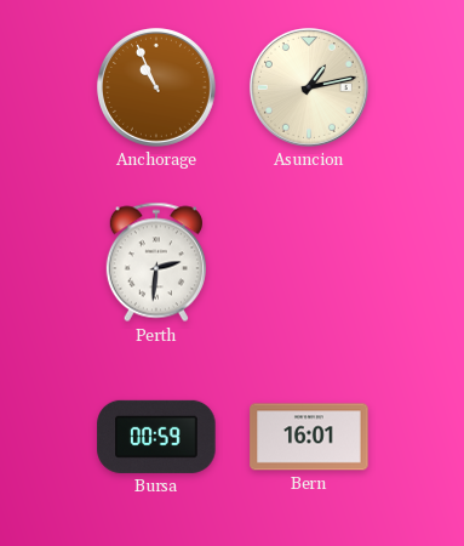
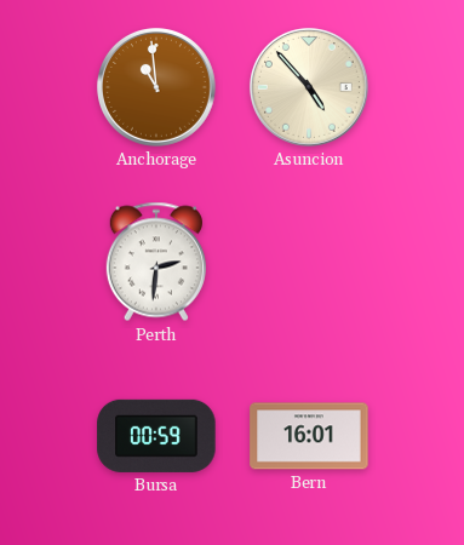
Anchorage: 10:56 -> 10:59
Asuncion: 1:13 -> 4:53
